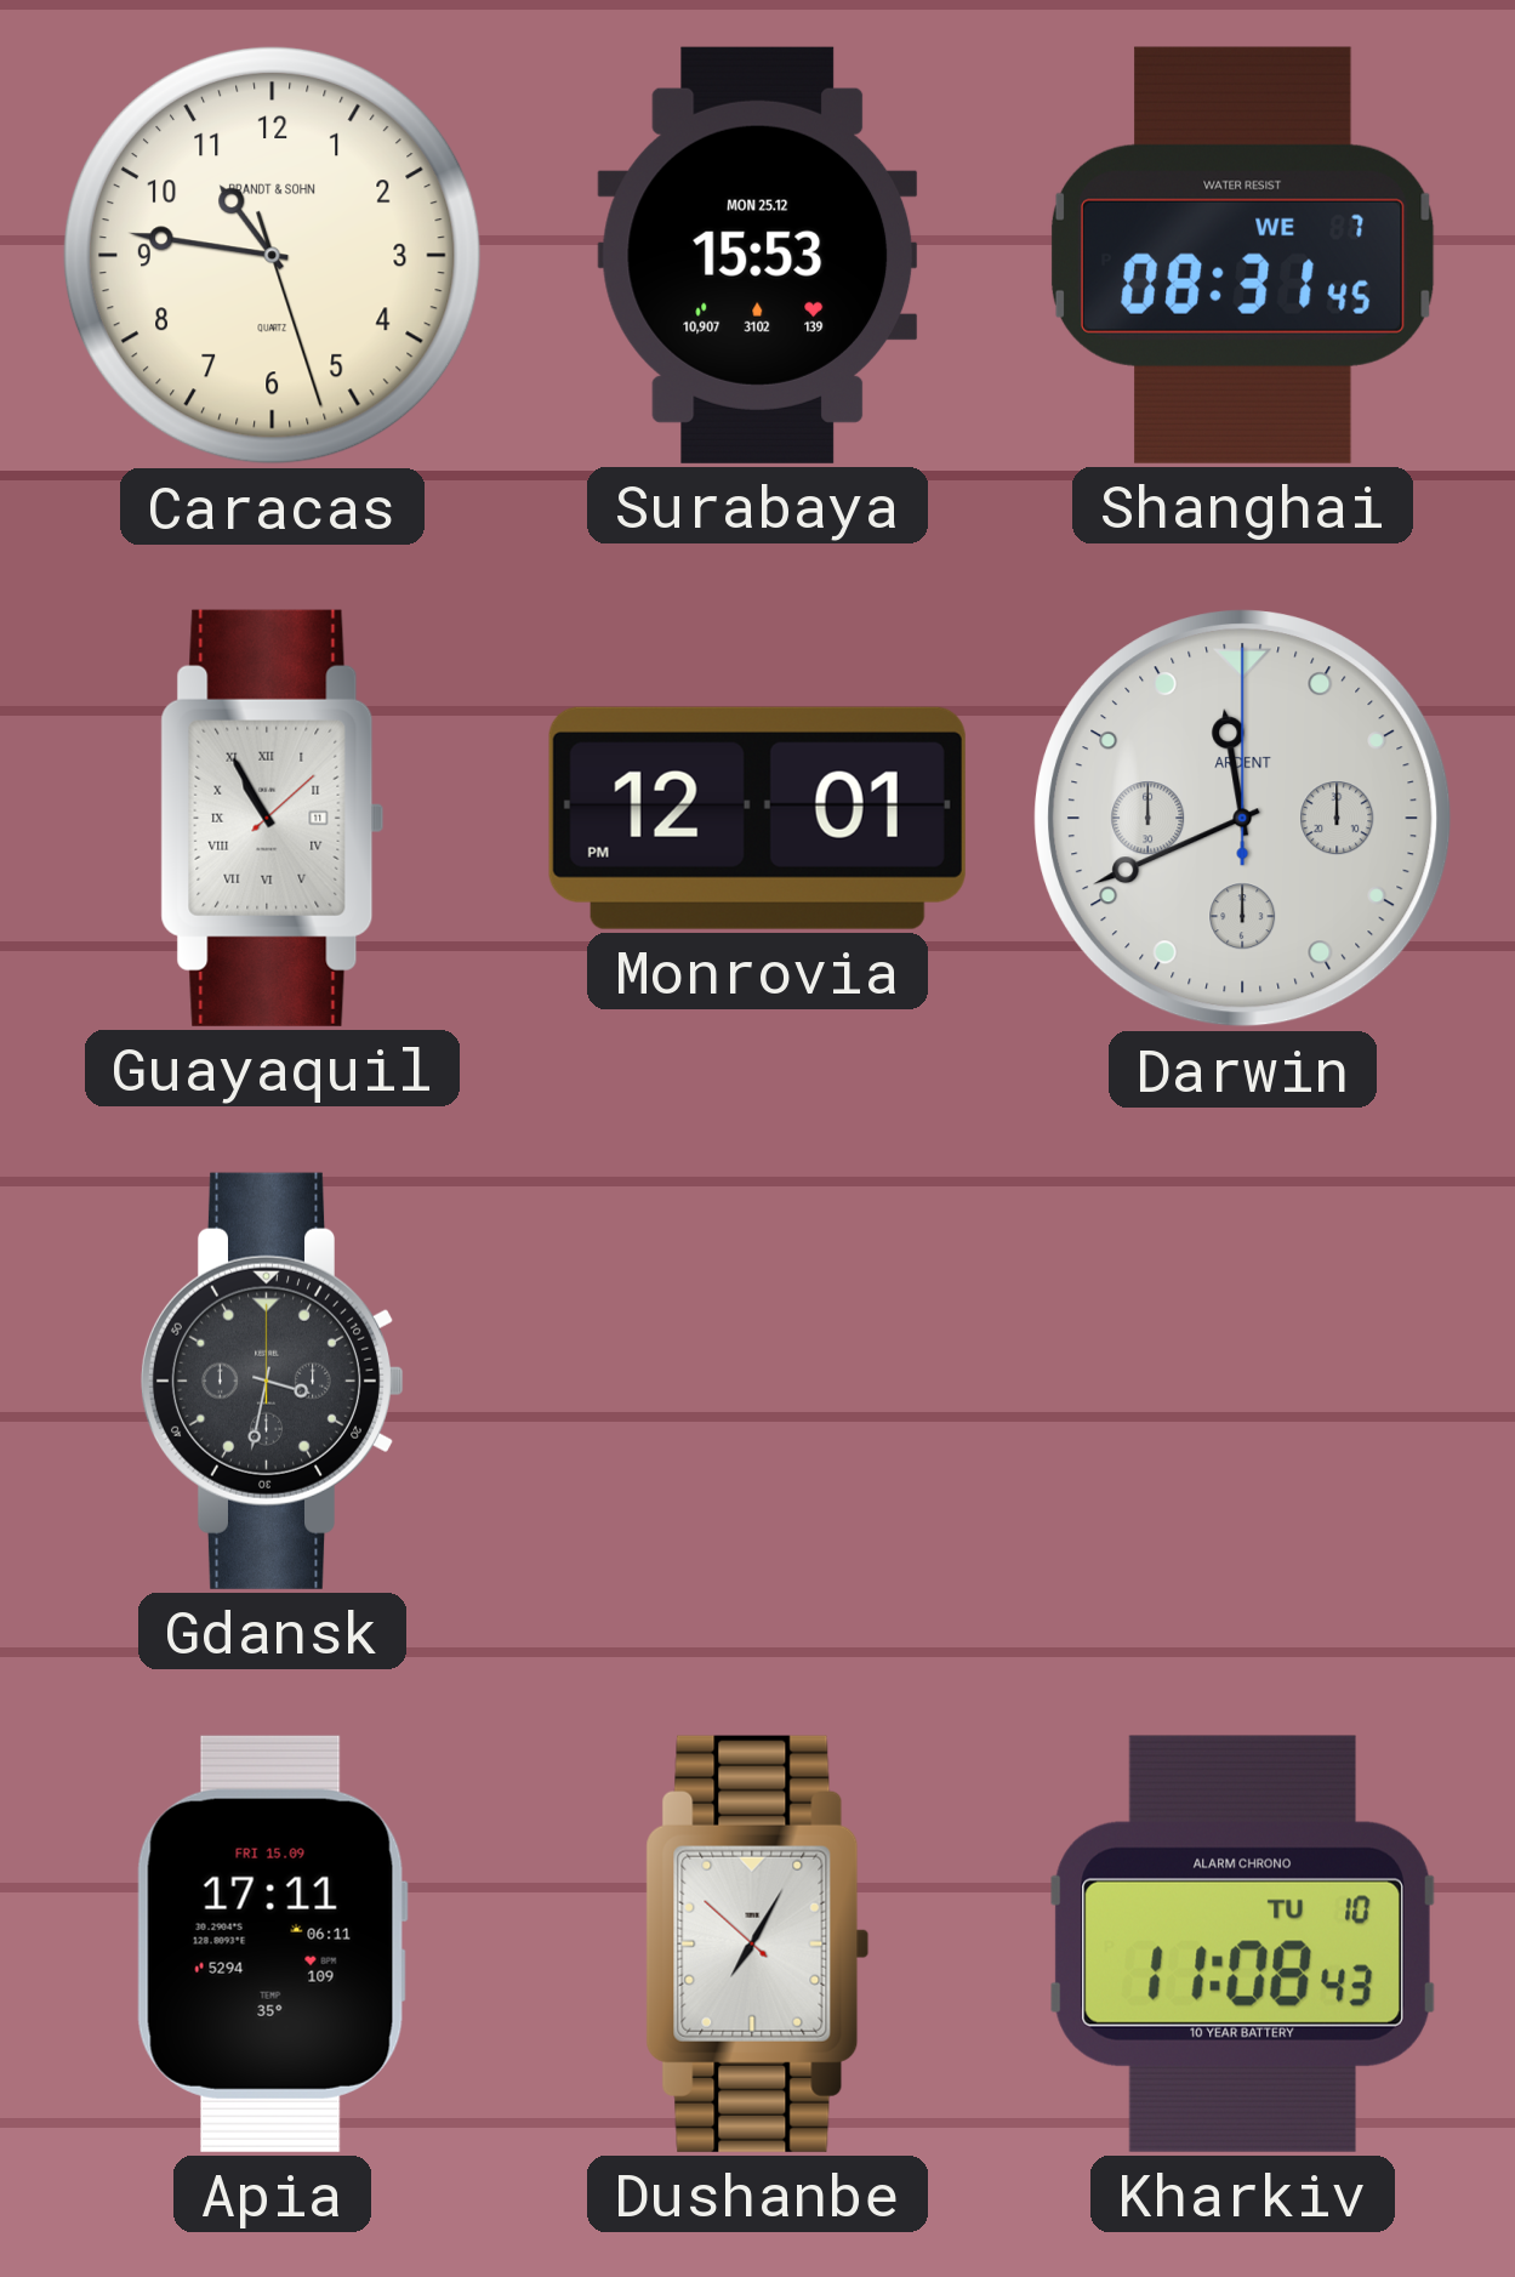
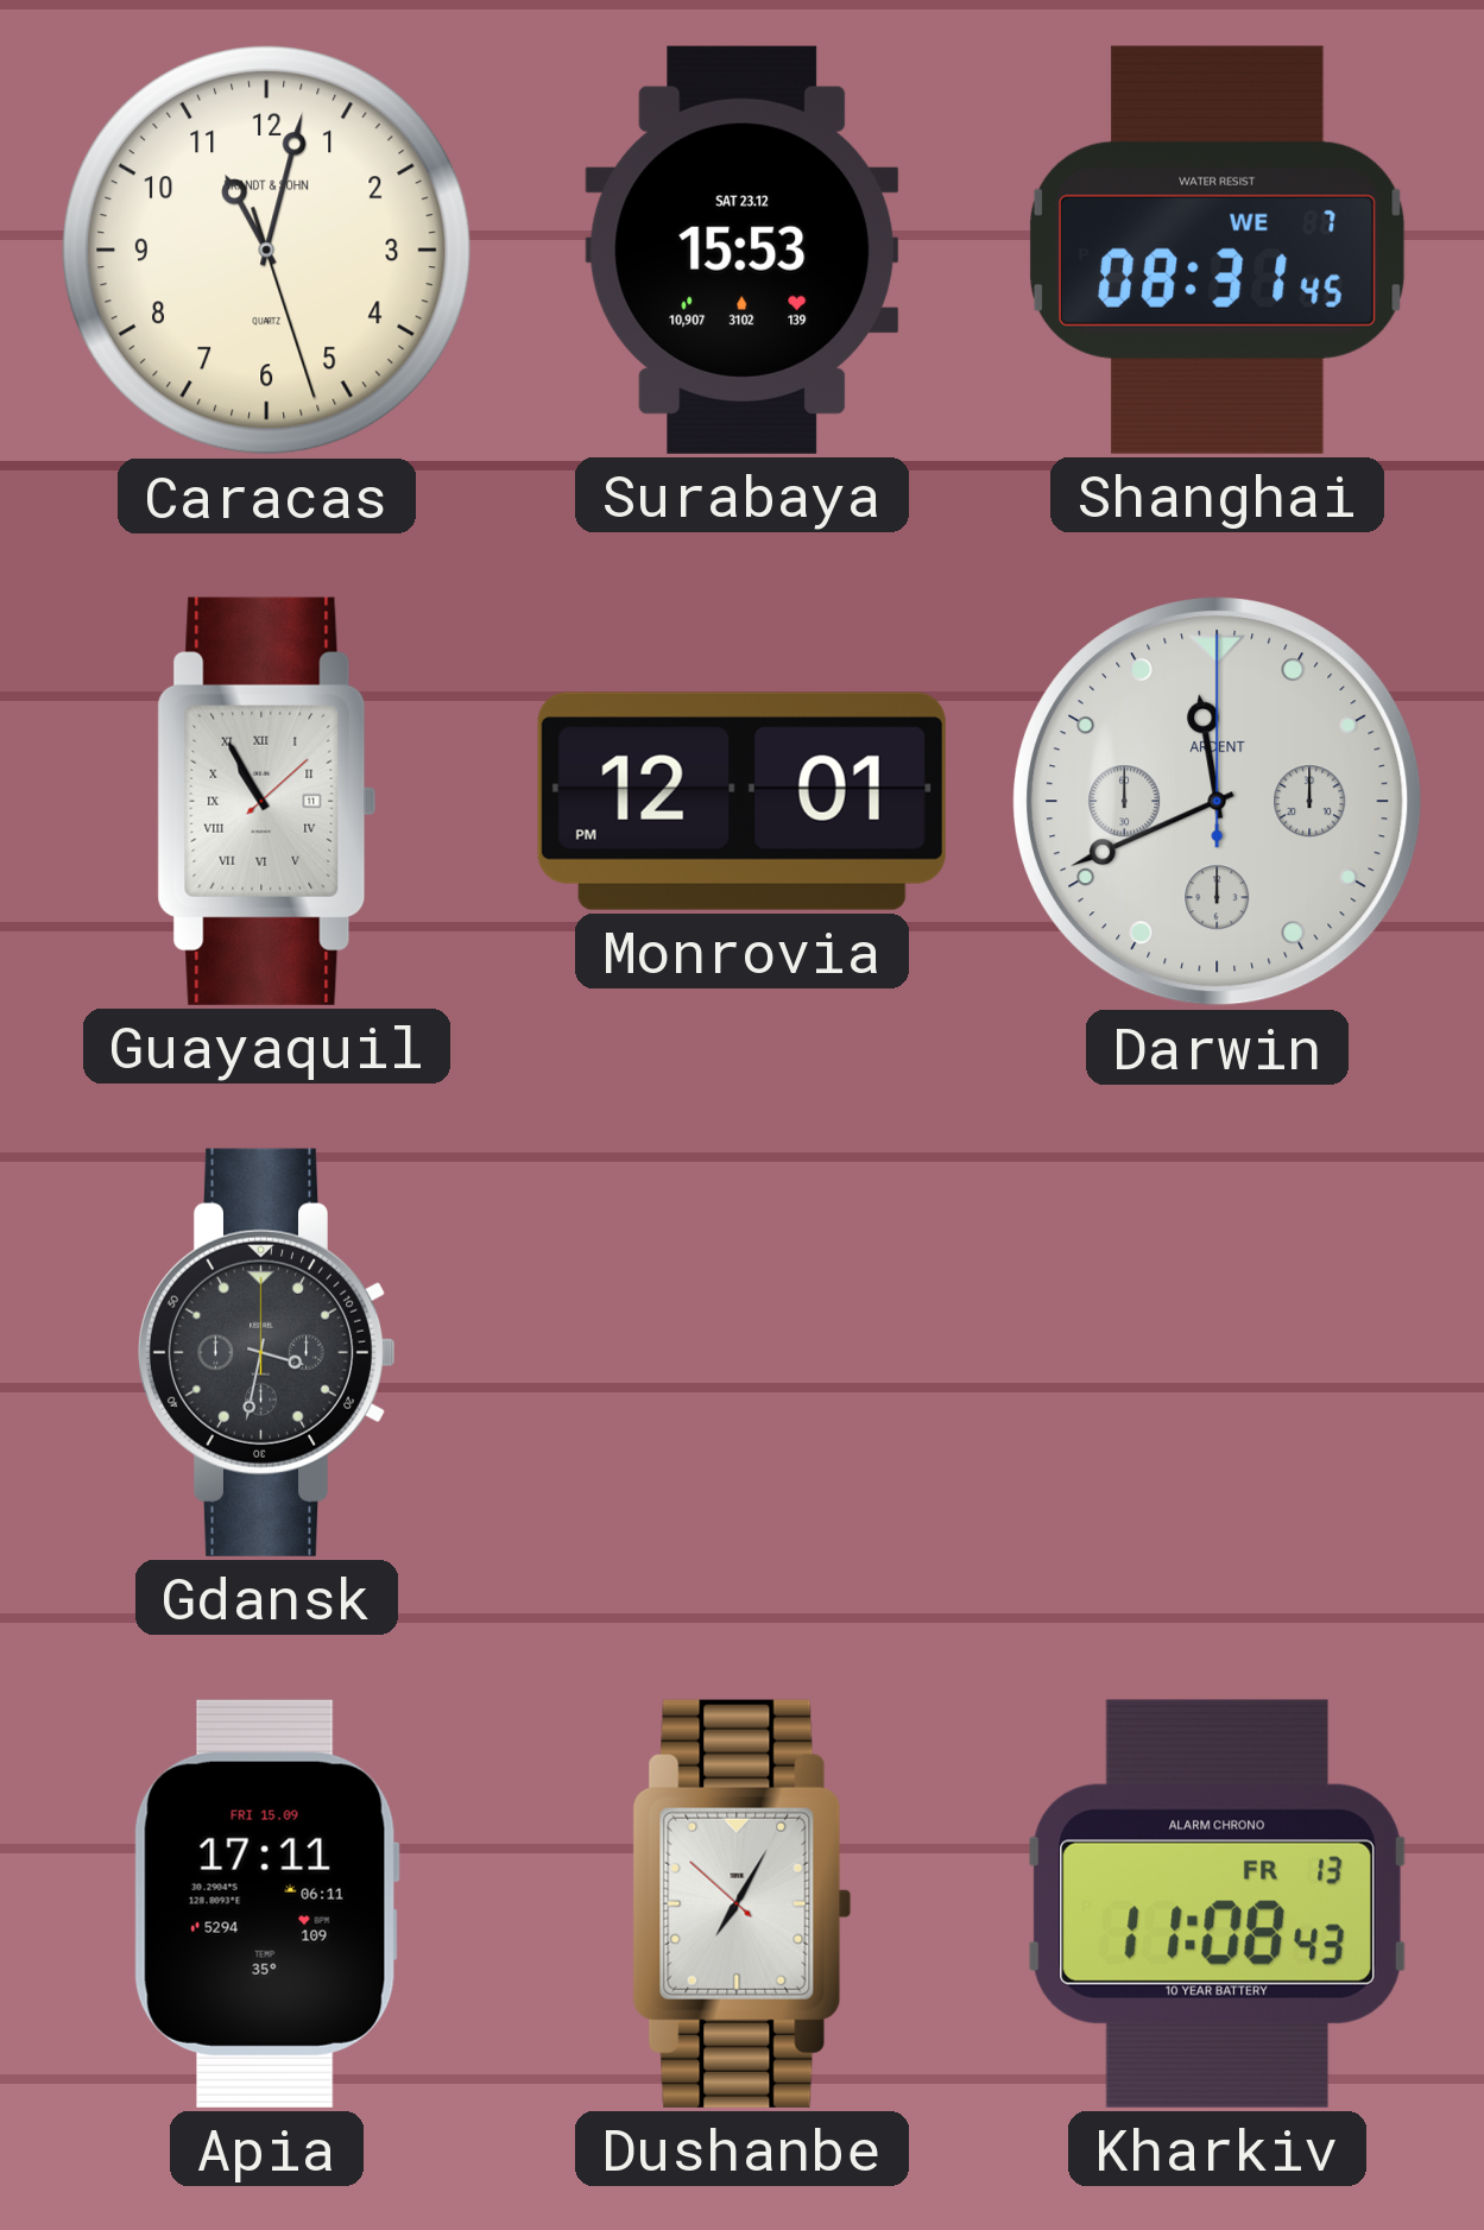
Caracas: 10:46 -> 11:02
Surabaya date: MON 25.12 -> SAT 23.12
Kharkiv date: TU 10 -> FR 13
